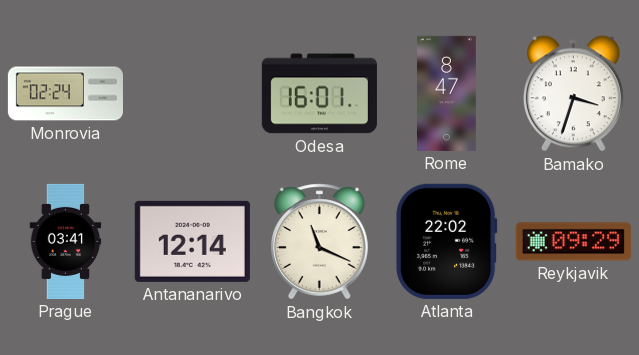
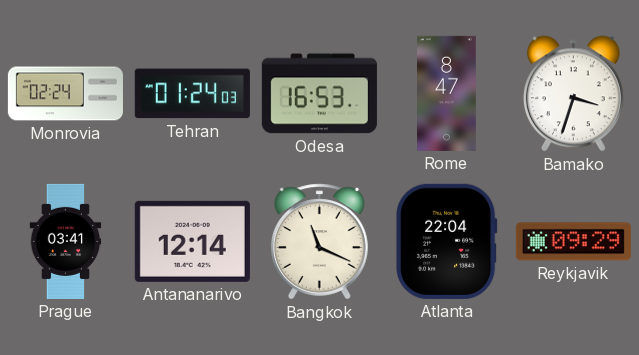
Tehran: none -> 01:24
Odesa: 16:01 -> 16:53
Atlanta: 22:02 -> 22:04
